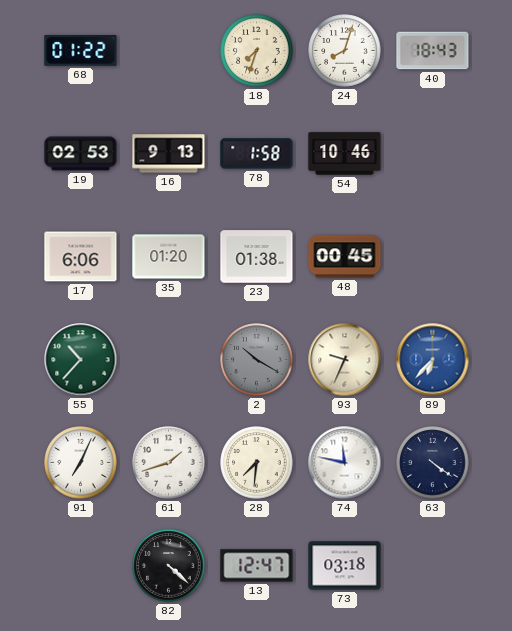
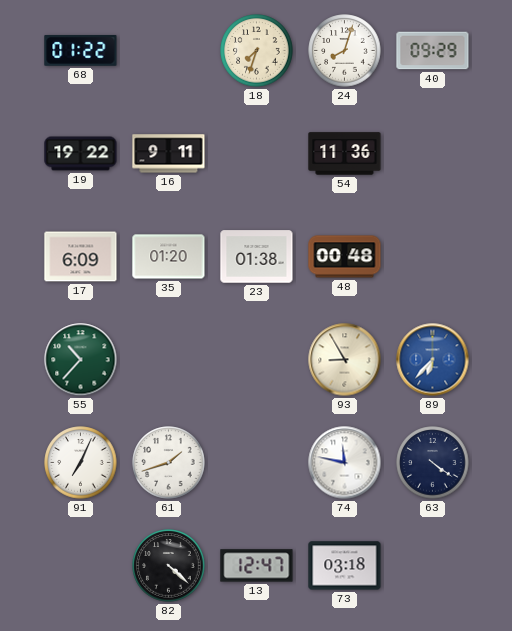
40: 18:43 -> 09:29
19: 02:53 -> 19:22
16: 9:13 -> 9:11
78: 1:58 -> none
54: 10:46 -> 11:36
17: 6:06 -> 6:09
48: 00:45 -> 00:48
2: 10:20 -> none
93: 9:34 -> 8:55
28: 7:31 -> none
